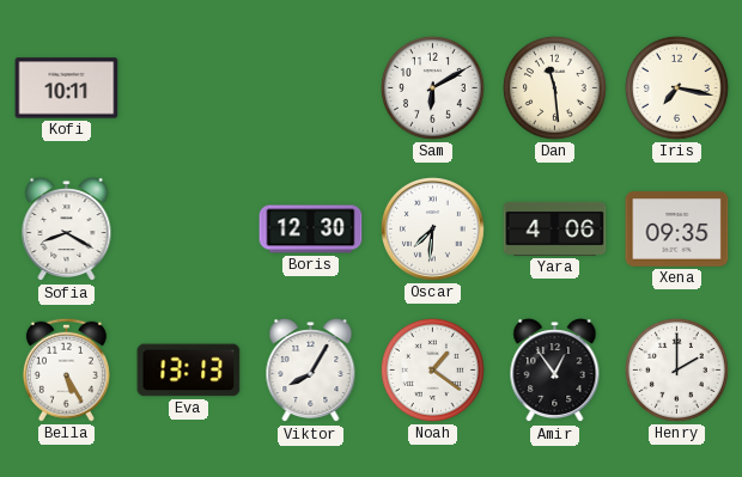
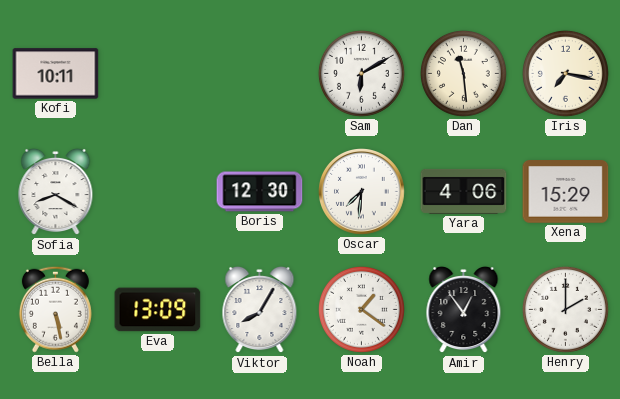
Xena: 09:35 -> 15:29
Bella: 5:25 -> 5:28
Eva: 13:13 -> 13:09
